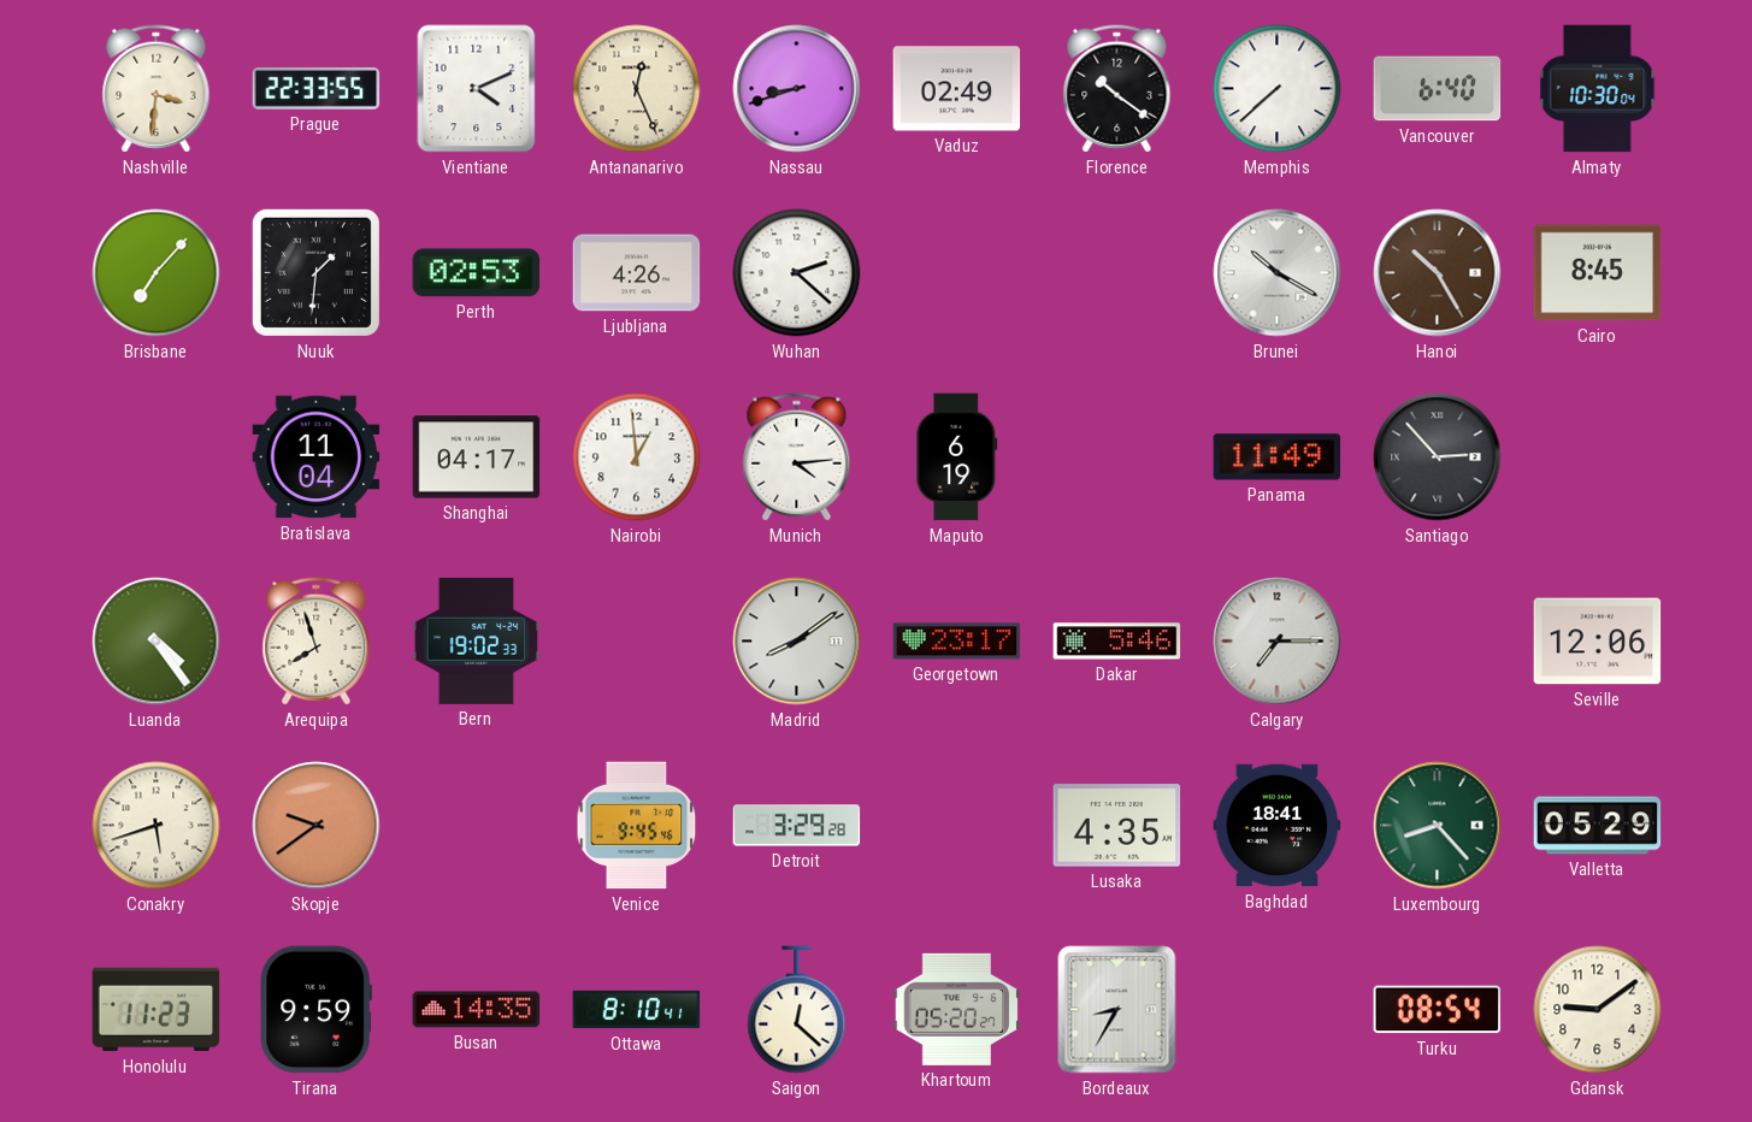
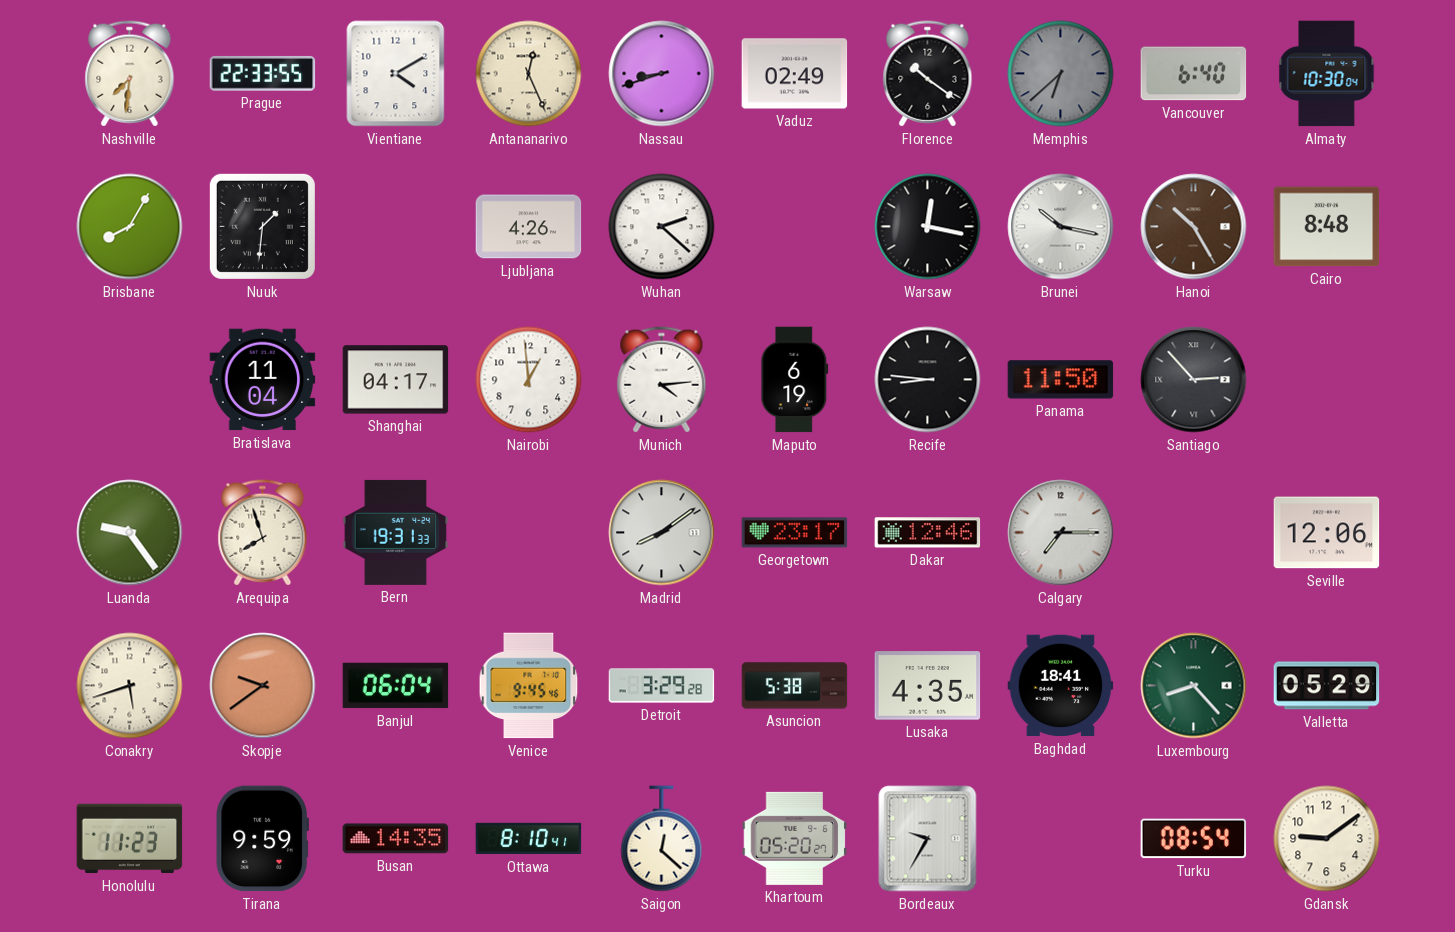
Nashville: 3:31 -> 7:31
Vientiane: 4:11 -> 4:10
Memphis: 7:38 -> 6:38
Memphis dial: white -> grey
Brisbane: 7:07 -> 8:05
Perth: 02:53 -> none
Warsaw: none -> 12:17
Brunei: 10:20 -> 10:17
Cairo: 8:45 -> 8:48
Recife: none -> 8:46
Panama: 11:49 -> 11:50
Luanda: 4:24 -> 9:24
Bern: 19:02 -> 19:31
Dakar: 5:46 -> 12:46
Banjul: none -> 06:04
Asuncion: none -> 5:38
Bordeaux: 8:35 -> 9:35
